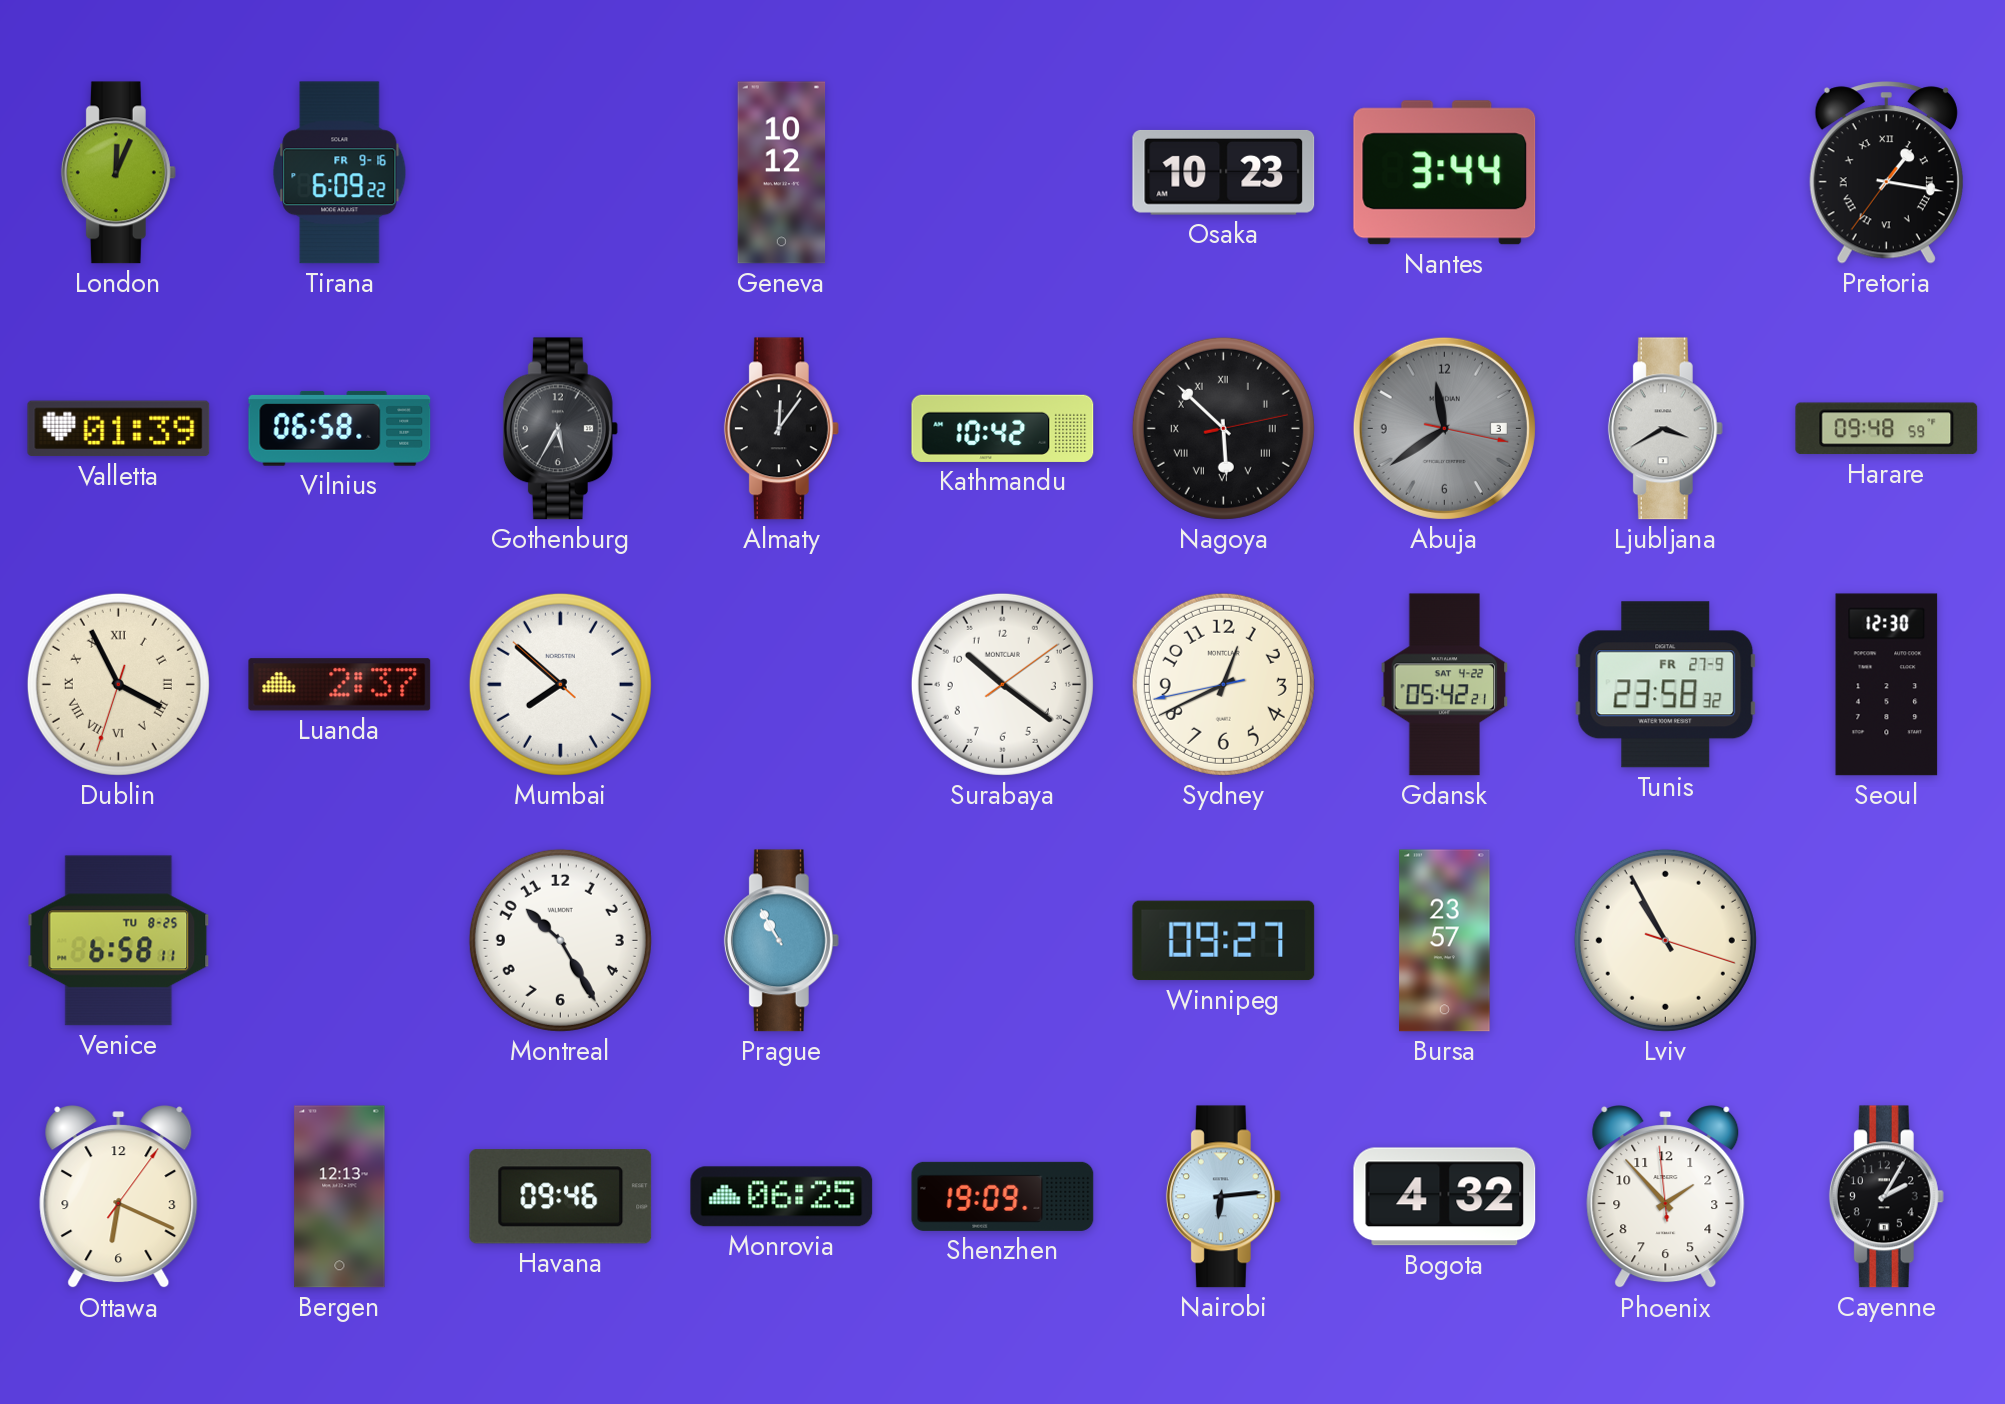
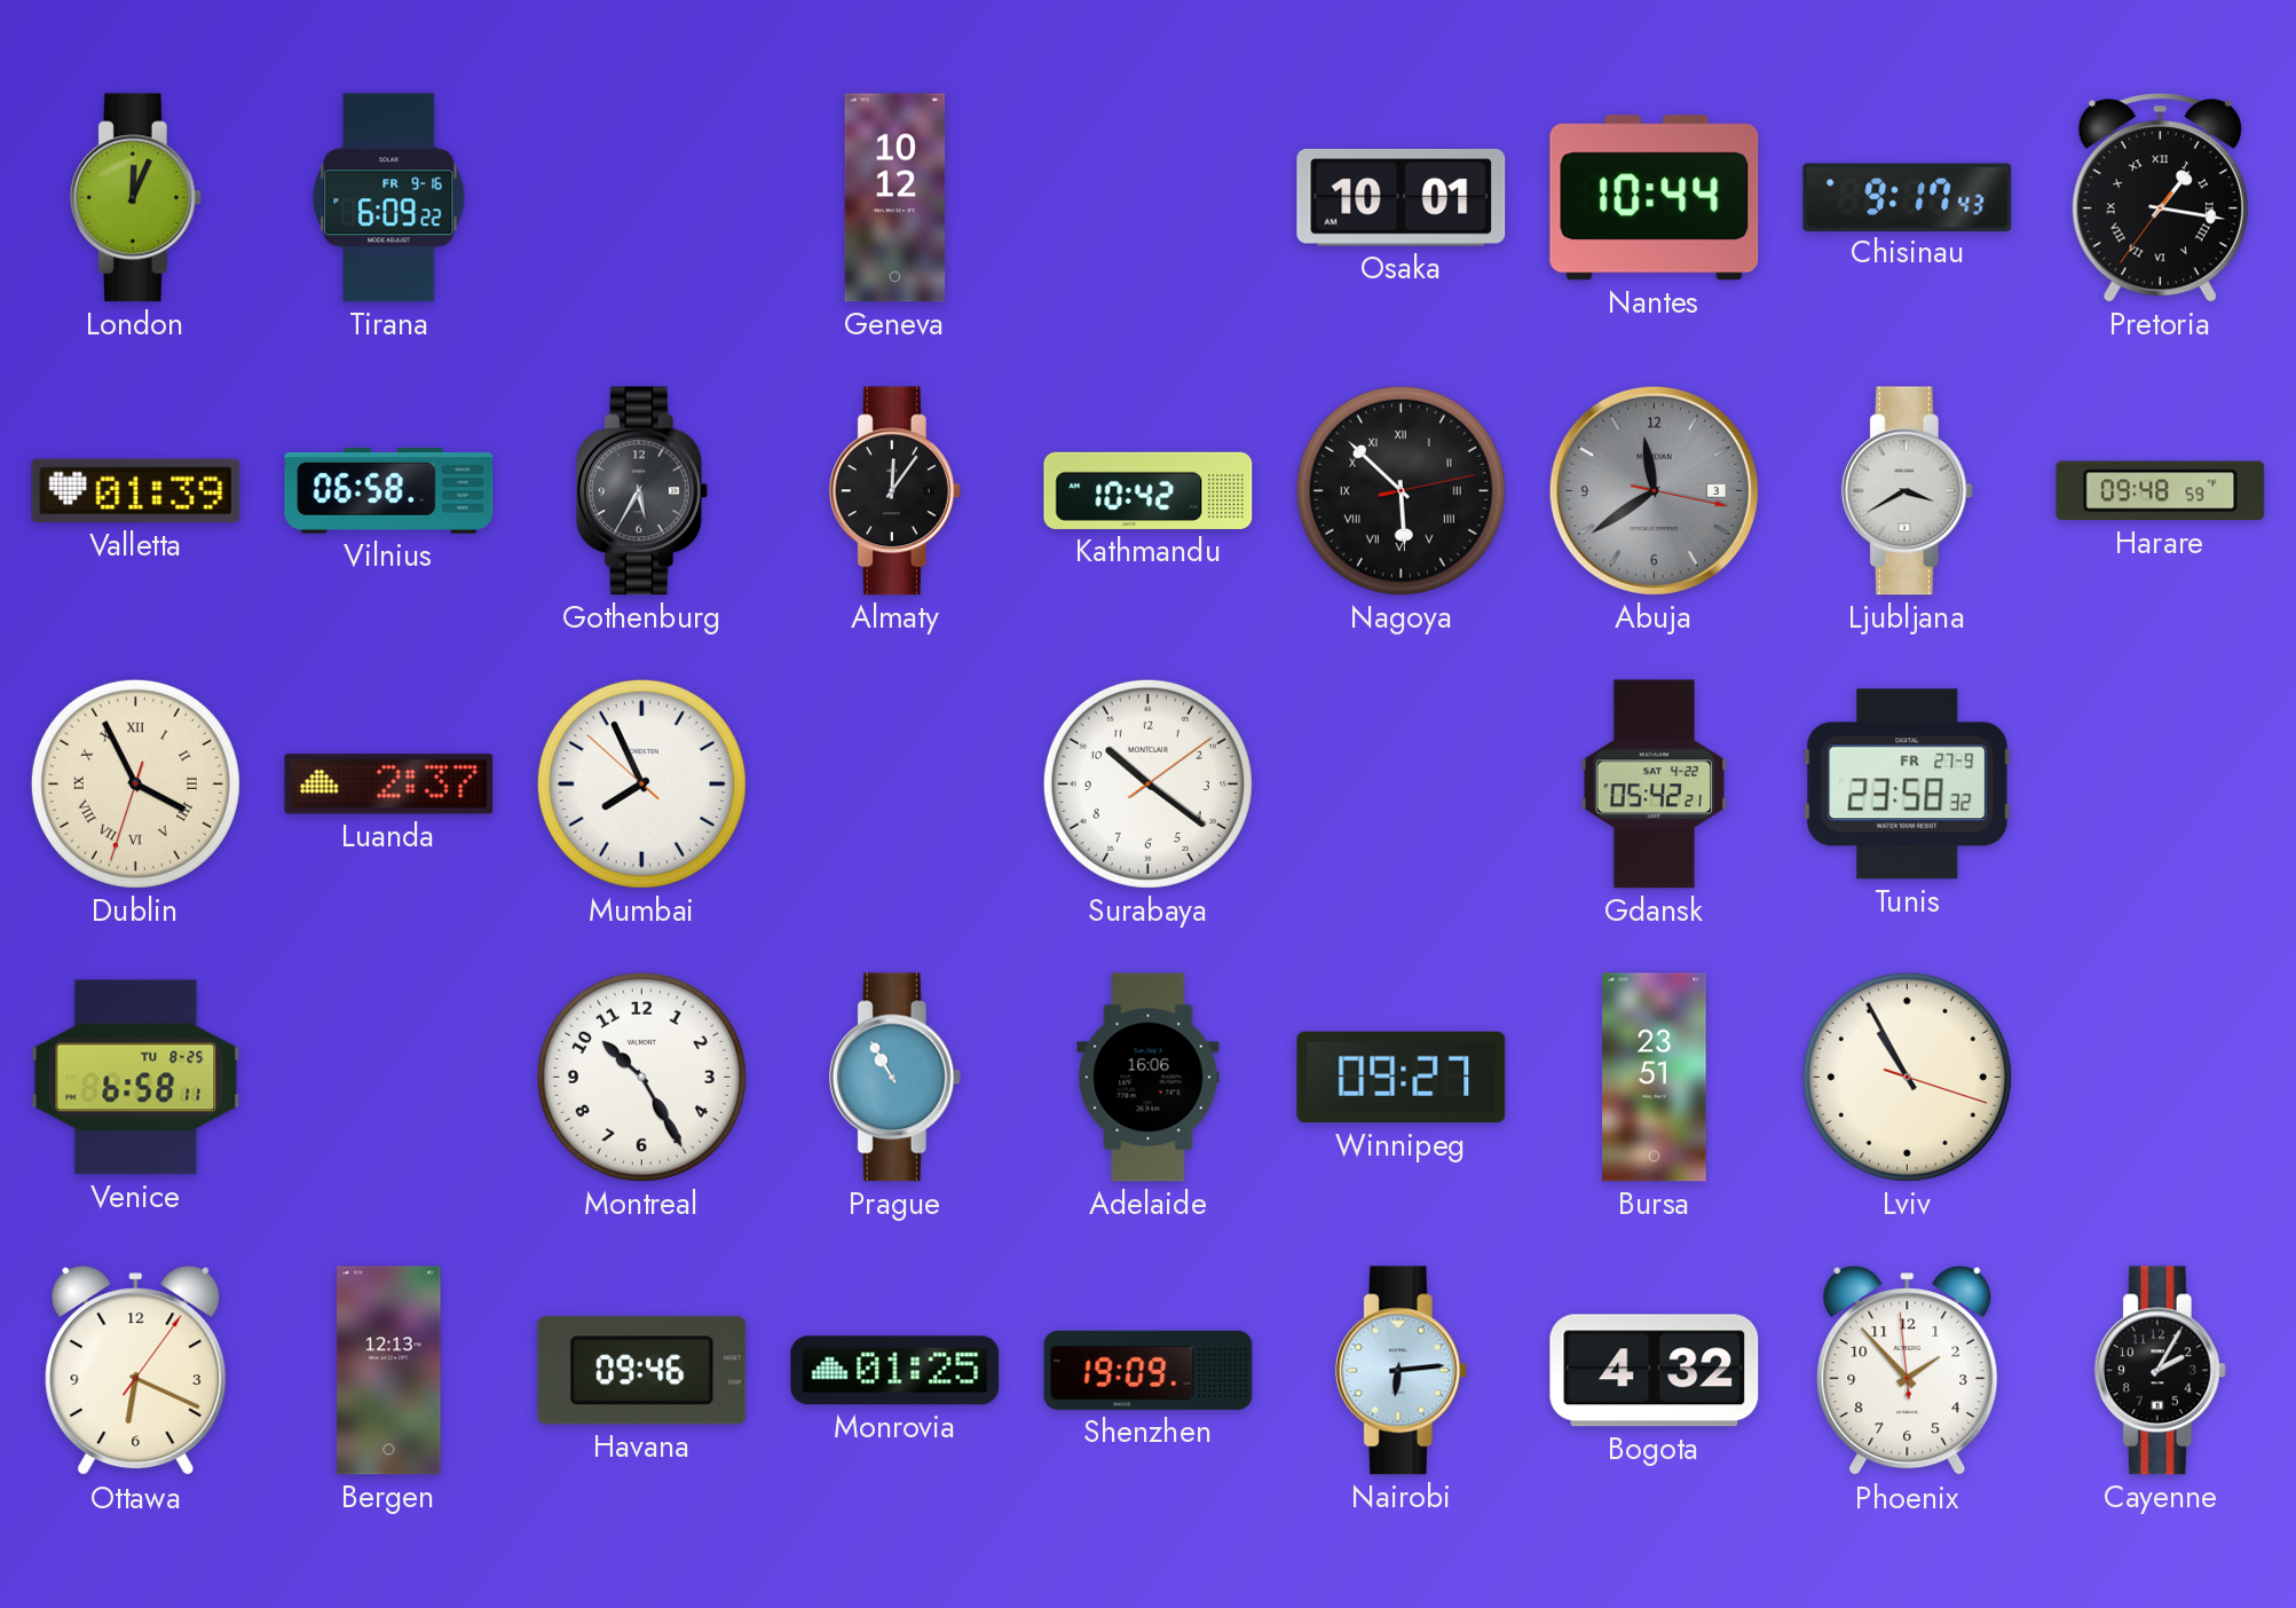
Osaka: 10:23 -> 10:01
Nantes: 3:44 -> 10:44
Chisinau: none -> 9:17
Mumbai: 7:51 -> 7:55
Sydney: 12:40 -> none
Seoul: 12:30 -> none
Adelaide: none -> 16:06
Bursa: 23:57 -> 23:51
Monrovia: 06:25 -> 01:25
